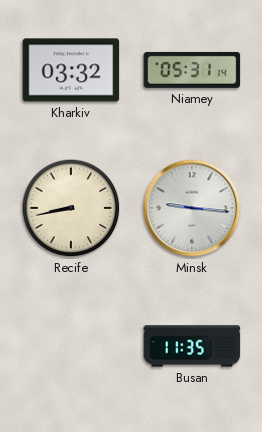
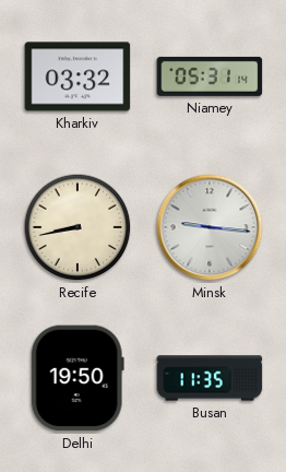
Delhi: none -> 19:50
